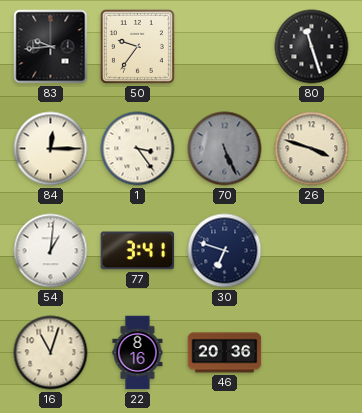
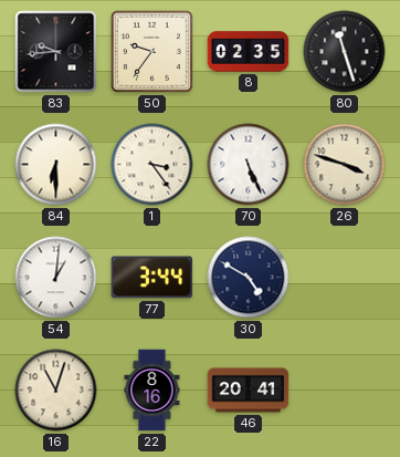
8: none -> 02:35
84: 12:15 -> 6:30
70 dial: grey -> white
77: 3:41 -> 3:44
30: 6:48 -> 4:50
46: 20:36 -> 20:41
